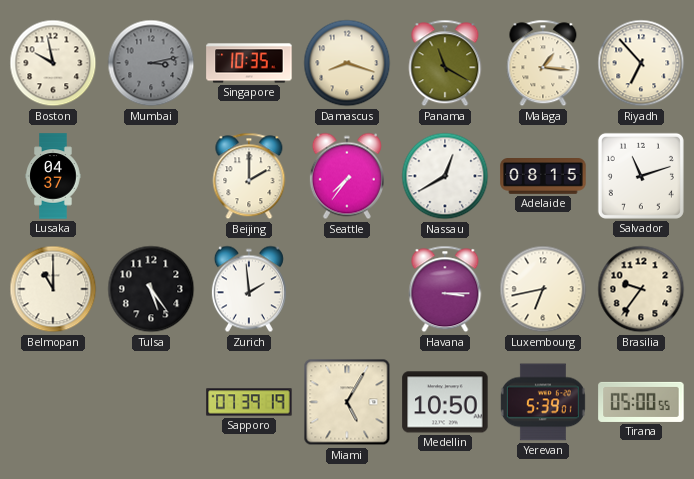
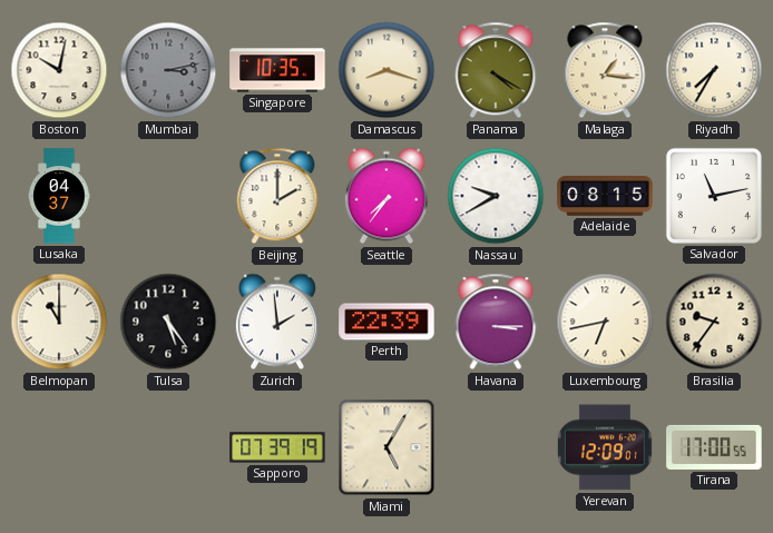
Boston: 9:58 -> 10:02
Panama: 11:20 -> 4:20
Riyadh: 6:53 -> 7:35
Nassau: 12:40 -> 9:40
Salvador: 11:12 -> 11:13
Perth: none -> 22:39
Medellin: 10:50 -> none
Yerevan: 5:39 -> 12:09
Tirana: 05:00 -> 17:00
